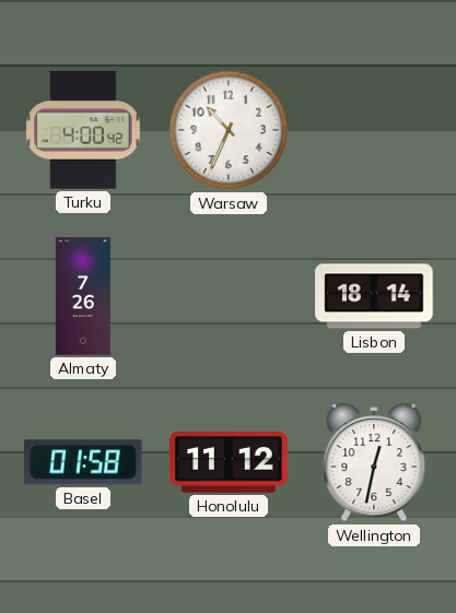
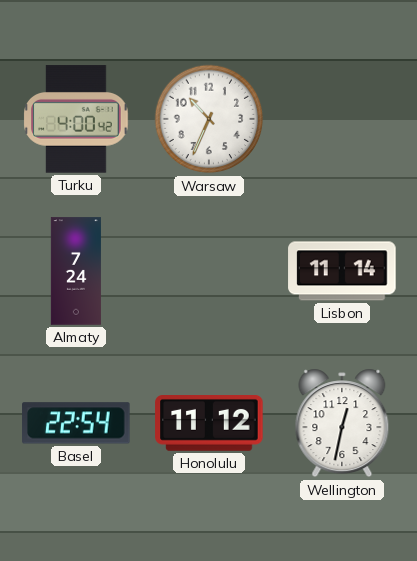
Almaty: 7:26 -> 7:24
Lisbon: 18:14 -> 11:14
Basel: 01:58 -> 22:54
